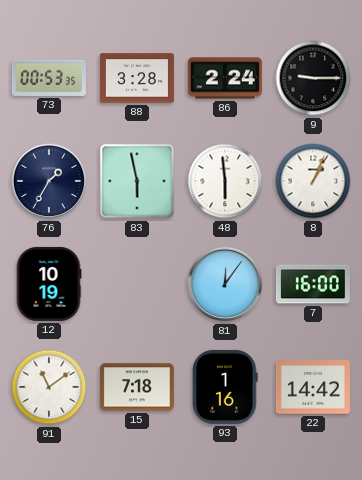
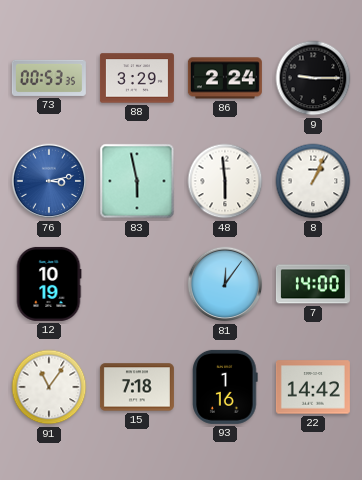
88: 3:28 -> 3:29
76: 1:35 -> 3:13
76 dial: navy -> blue
7: 16:00 -> 14:00
91: 11:09 -> 11:06
